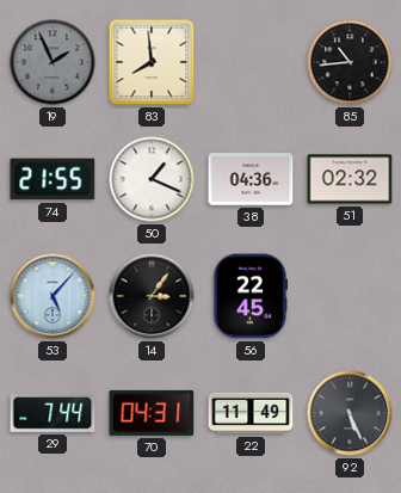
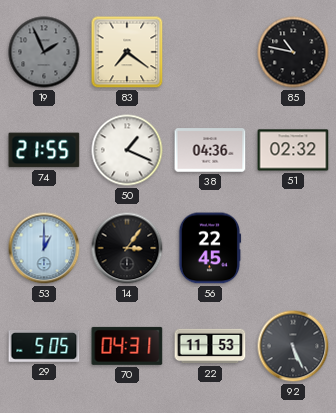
83: 7:59 -> 7:21
85: 10:44 -> 10:47
53: 5:07 -> 1:00
29: 7:44 -> 5:05
22: 11:49 -> 11:53
